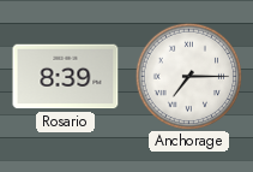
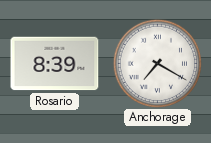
Anchorage: 7:15 -> 7:20
